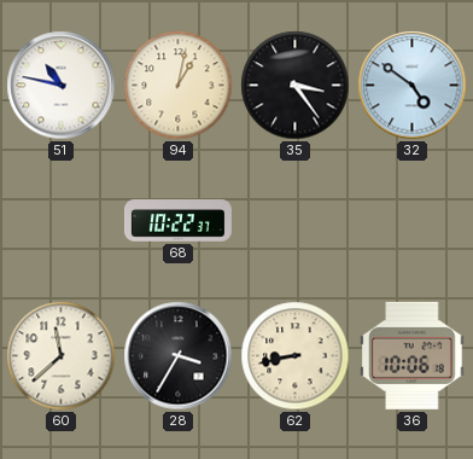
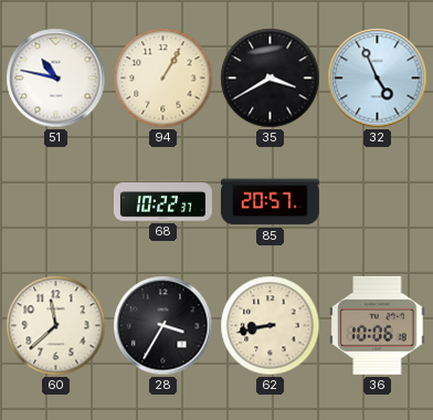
94: 1:02 -> 1:05
35: 3:24 -> 3:40
32: 4:51 -> 4:56
85: none -> 20:57
